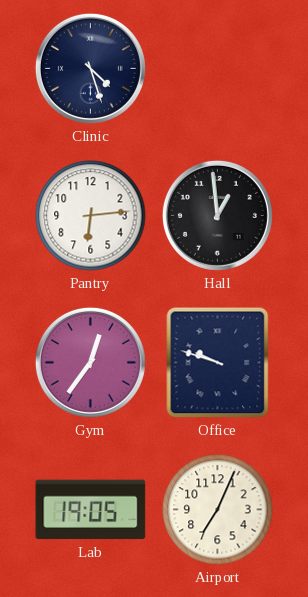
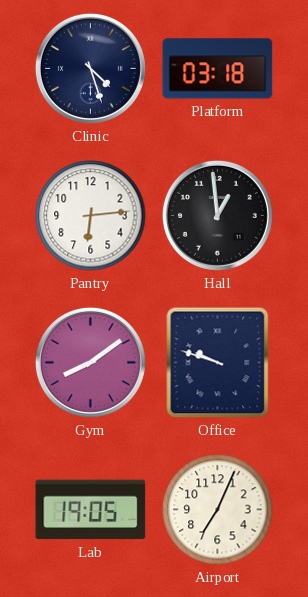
Platform: none -> 03:18
Gym: 12:36 -> 8:09
